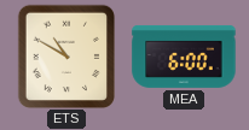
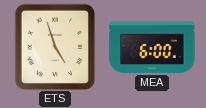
ETS: 10:50 -> 4:57
